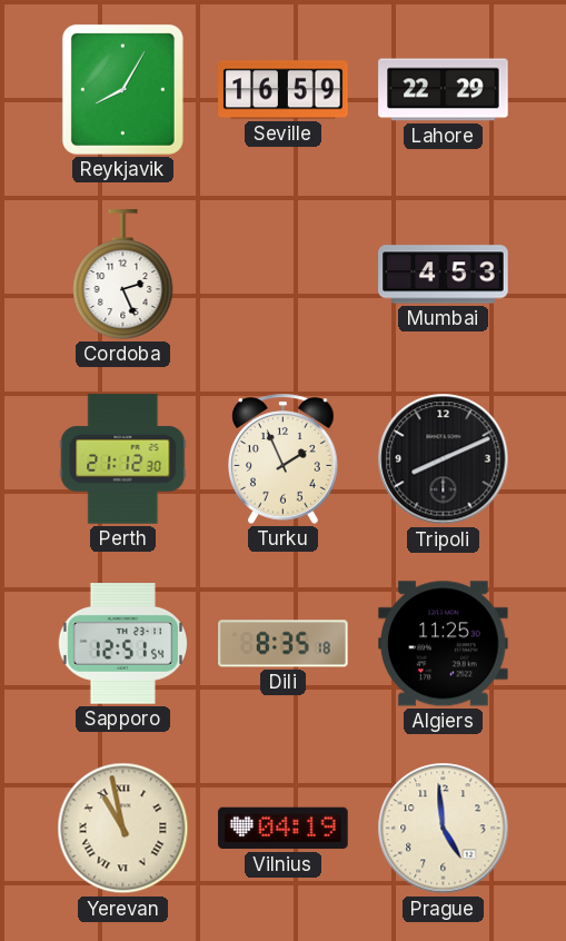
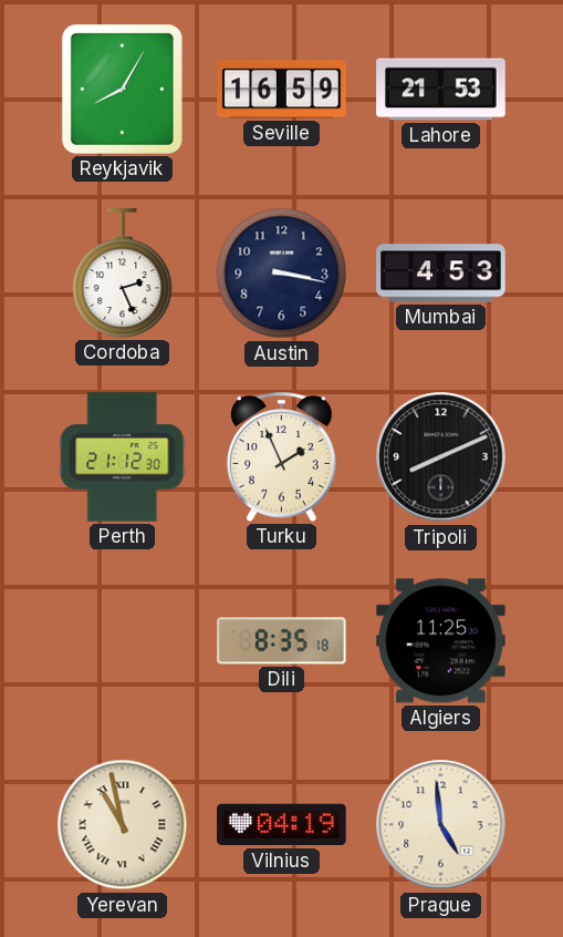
Lahore: 22:29 -> 21:53
Austin: none -> 3:17
Sapporo: 12:51 -> none
